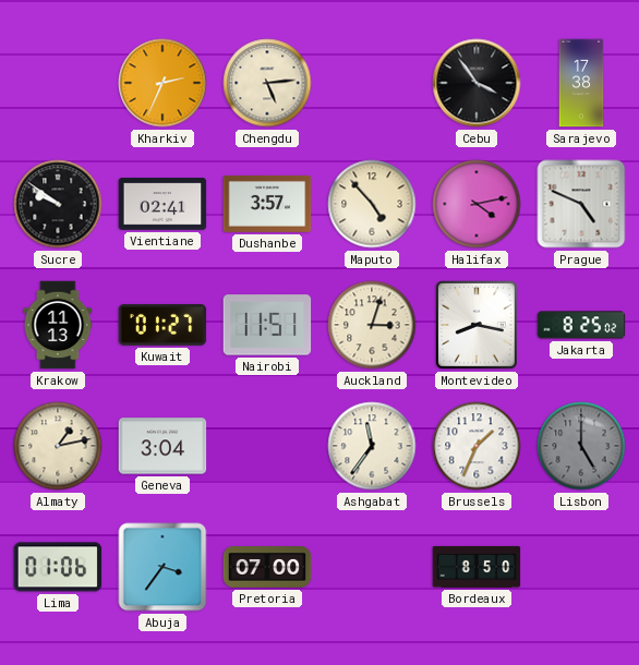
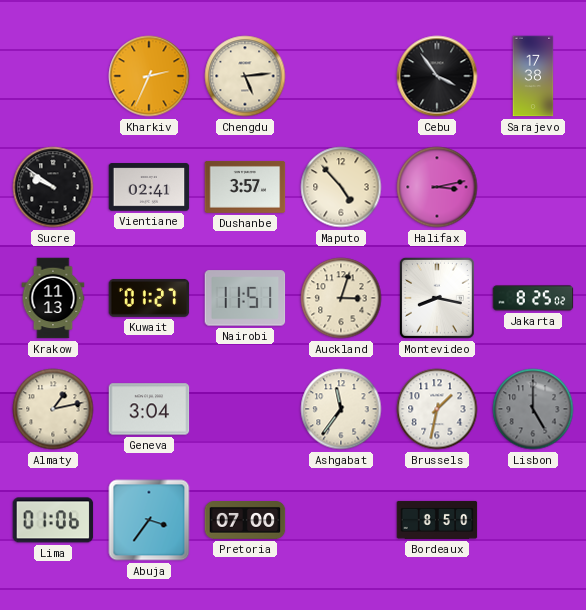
Halifax: 4:13 -> 3:13
Prague: 4:49 -> none
Brussels: 1:34 -> 1:32
